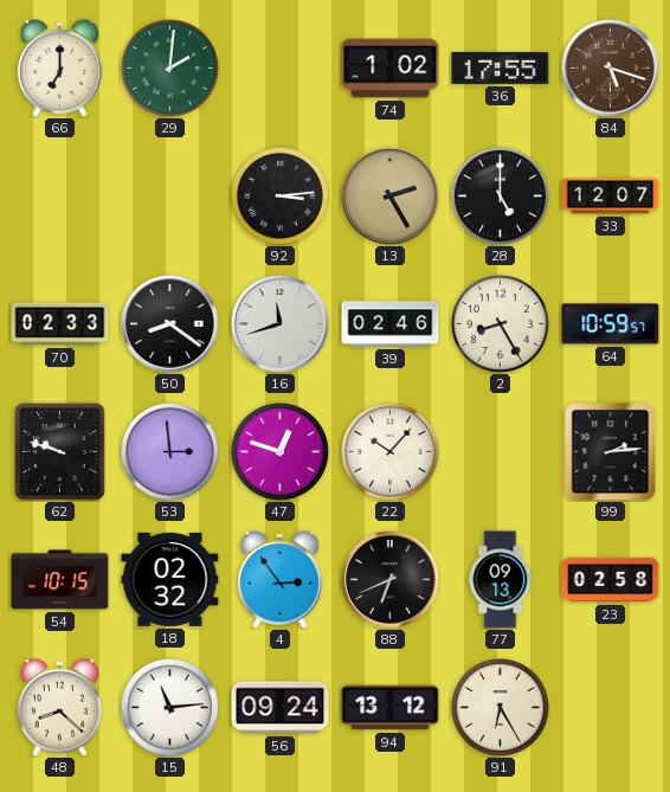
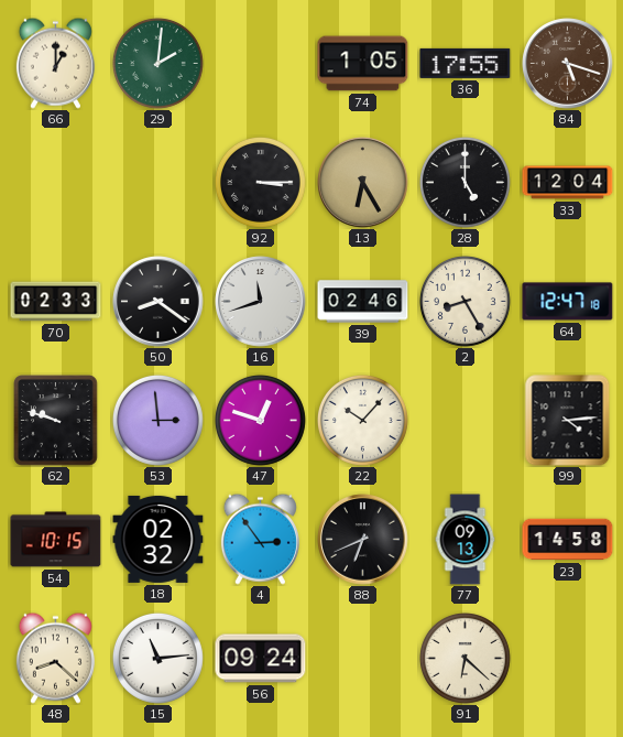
66: 7:00 -> 1:00
74: 1:02 -> 1:05
92: 3:14 -> 3:15
13: 2:25 -> 6:25
33: 12:07 -> 12:04
64: 10:59 -> 12:47
99: 2:14 -> 4:14
23: 02:58 -> 14:58
94: 13:12 -> none
91: 6:25 -> 6:22
